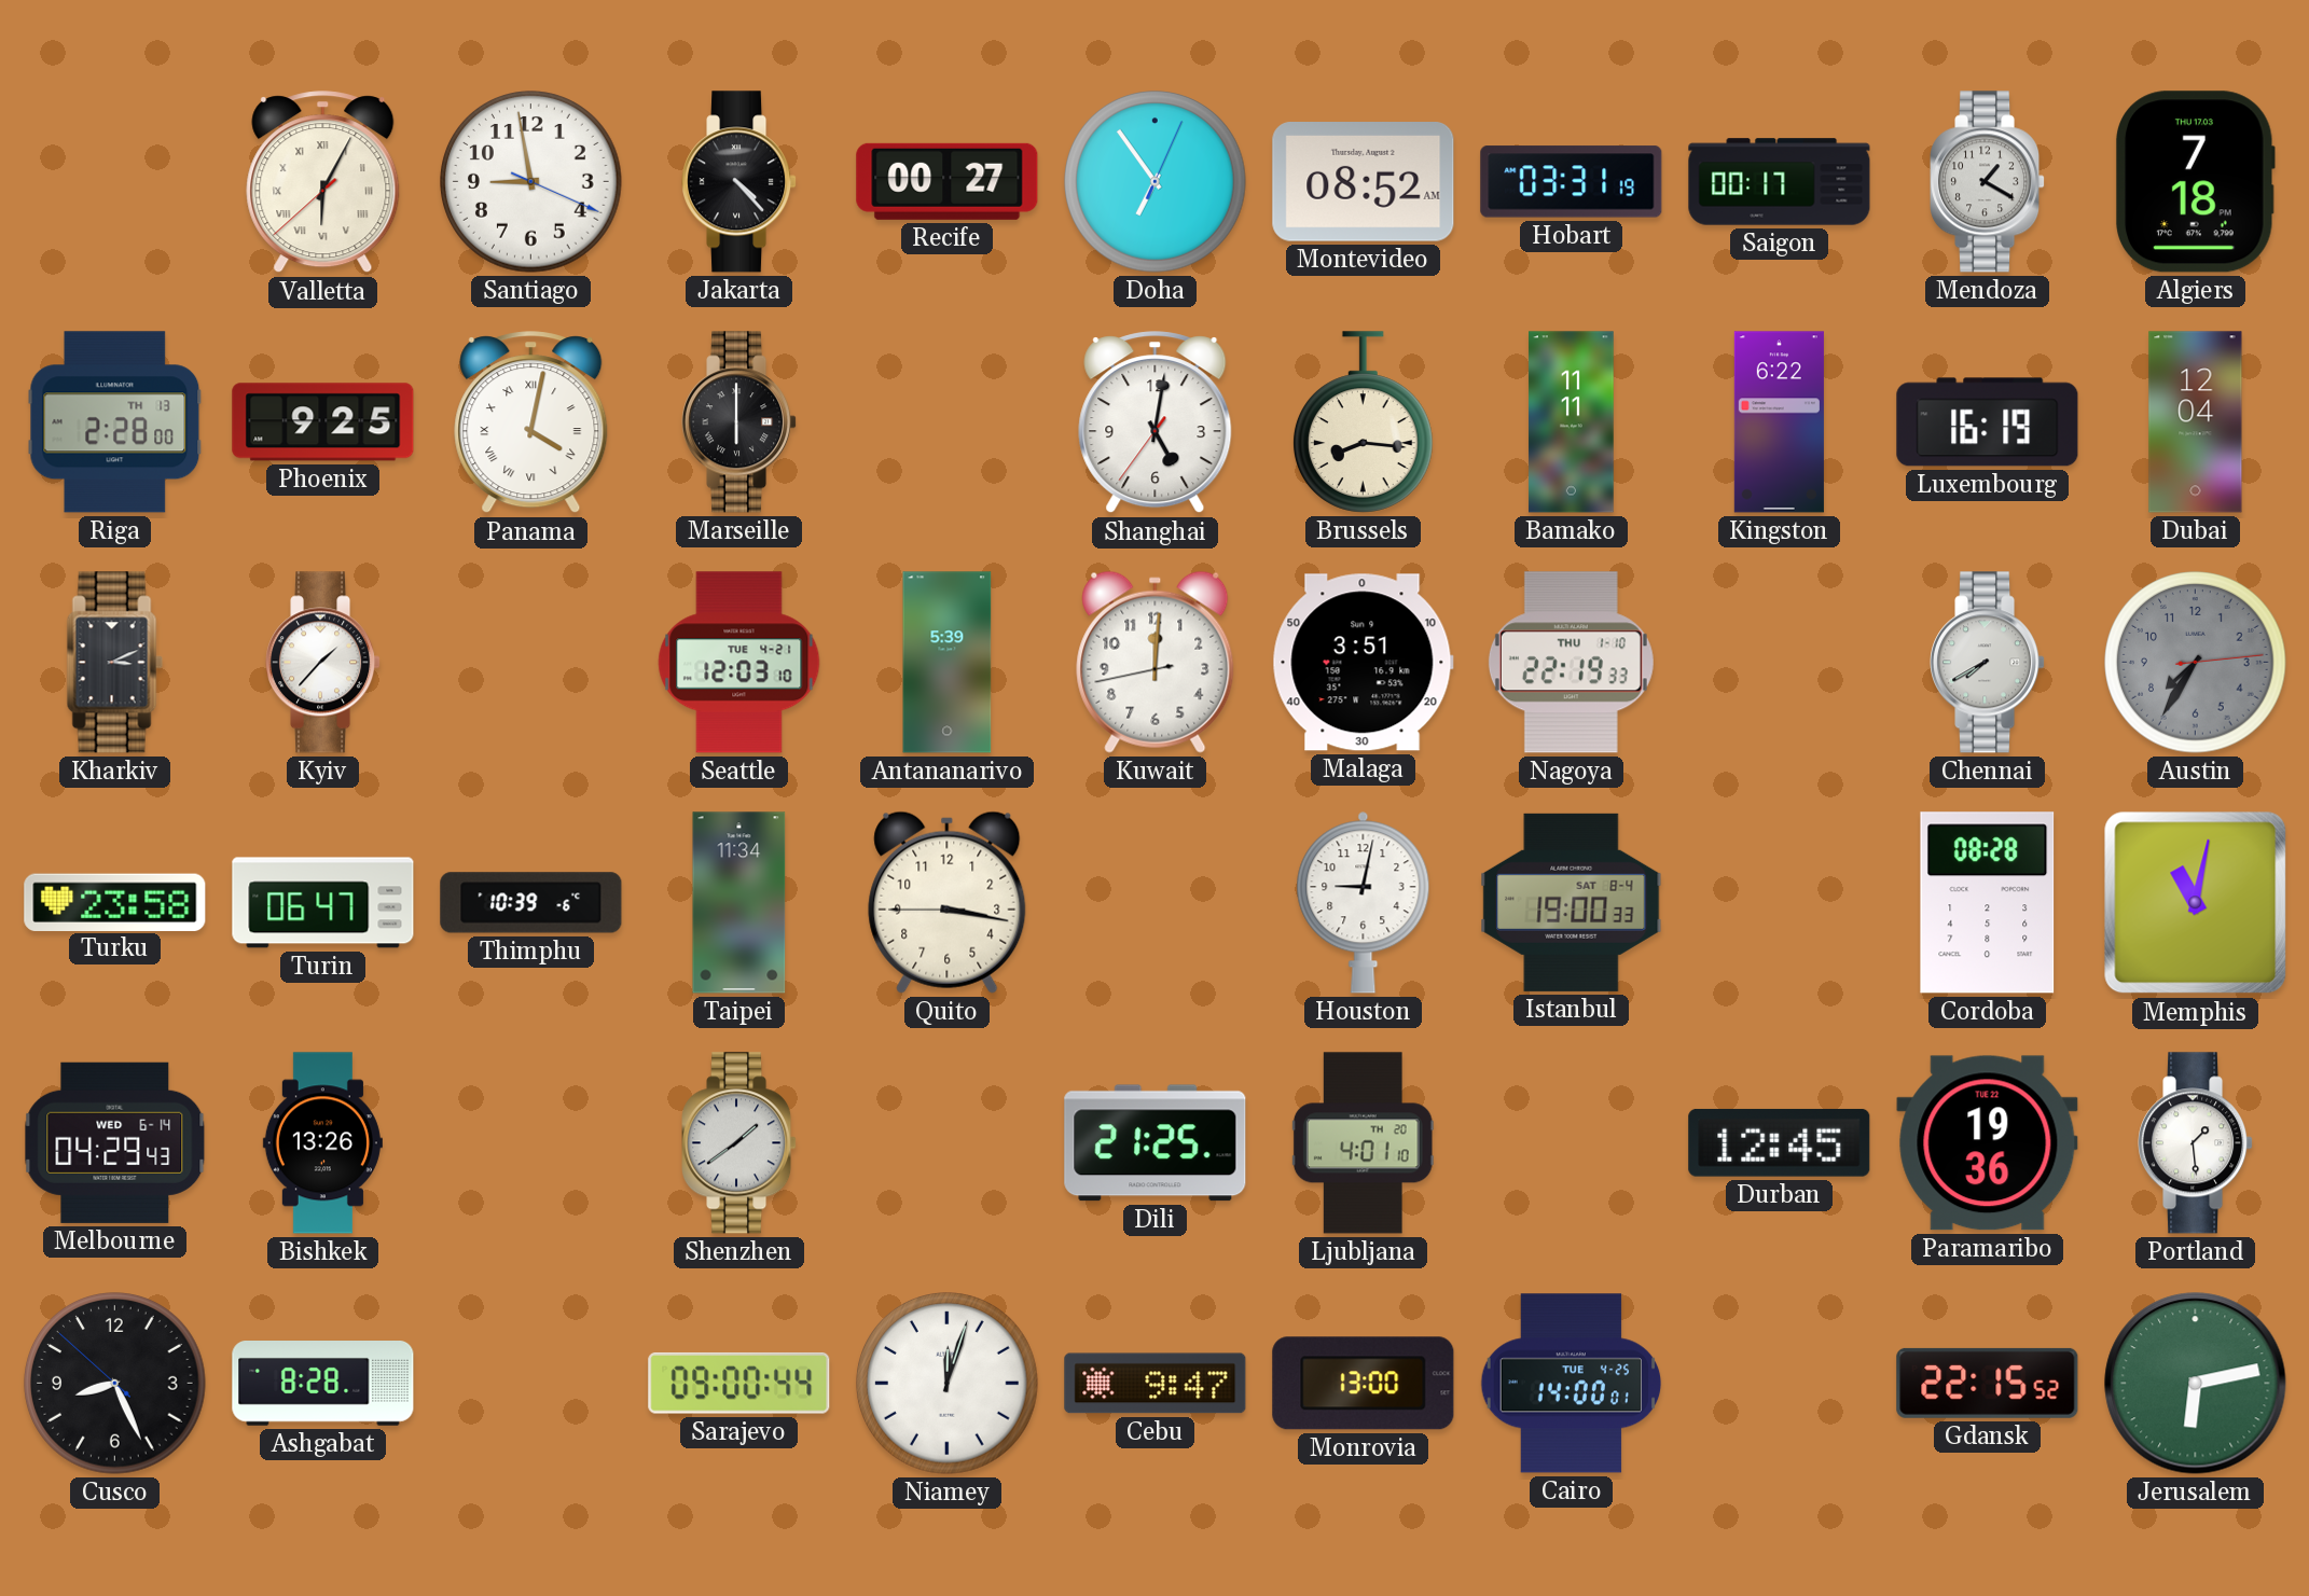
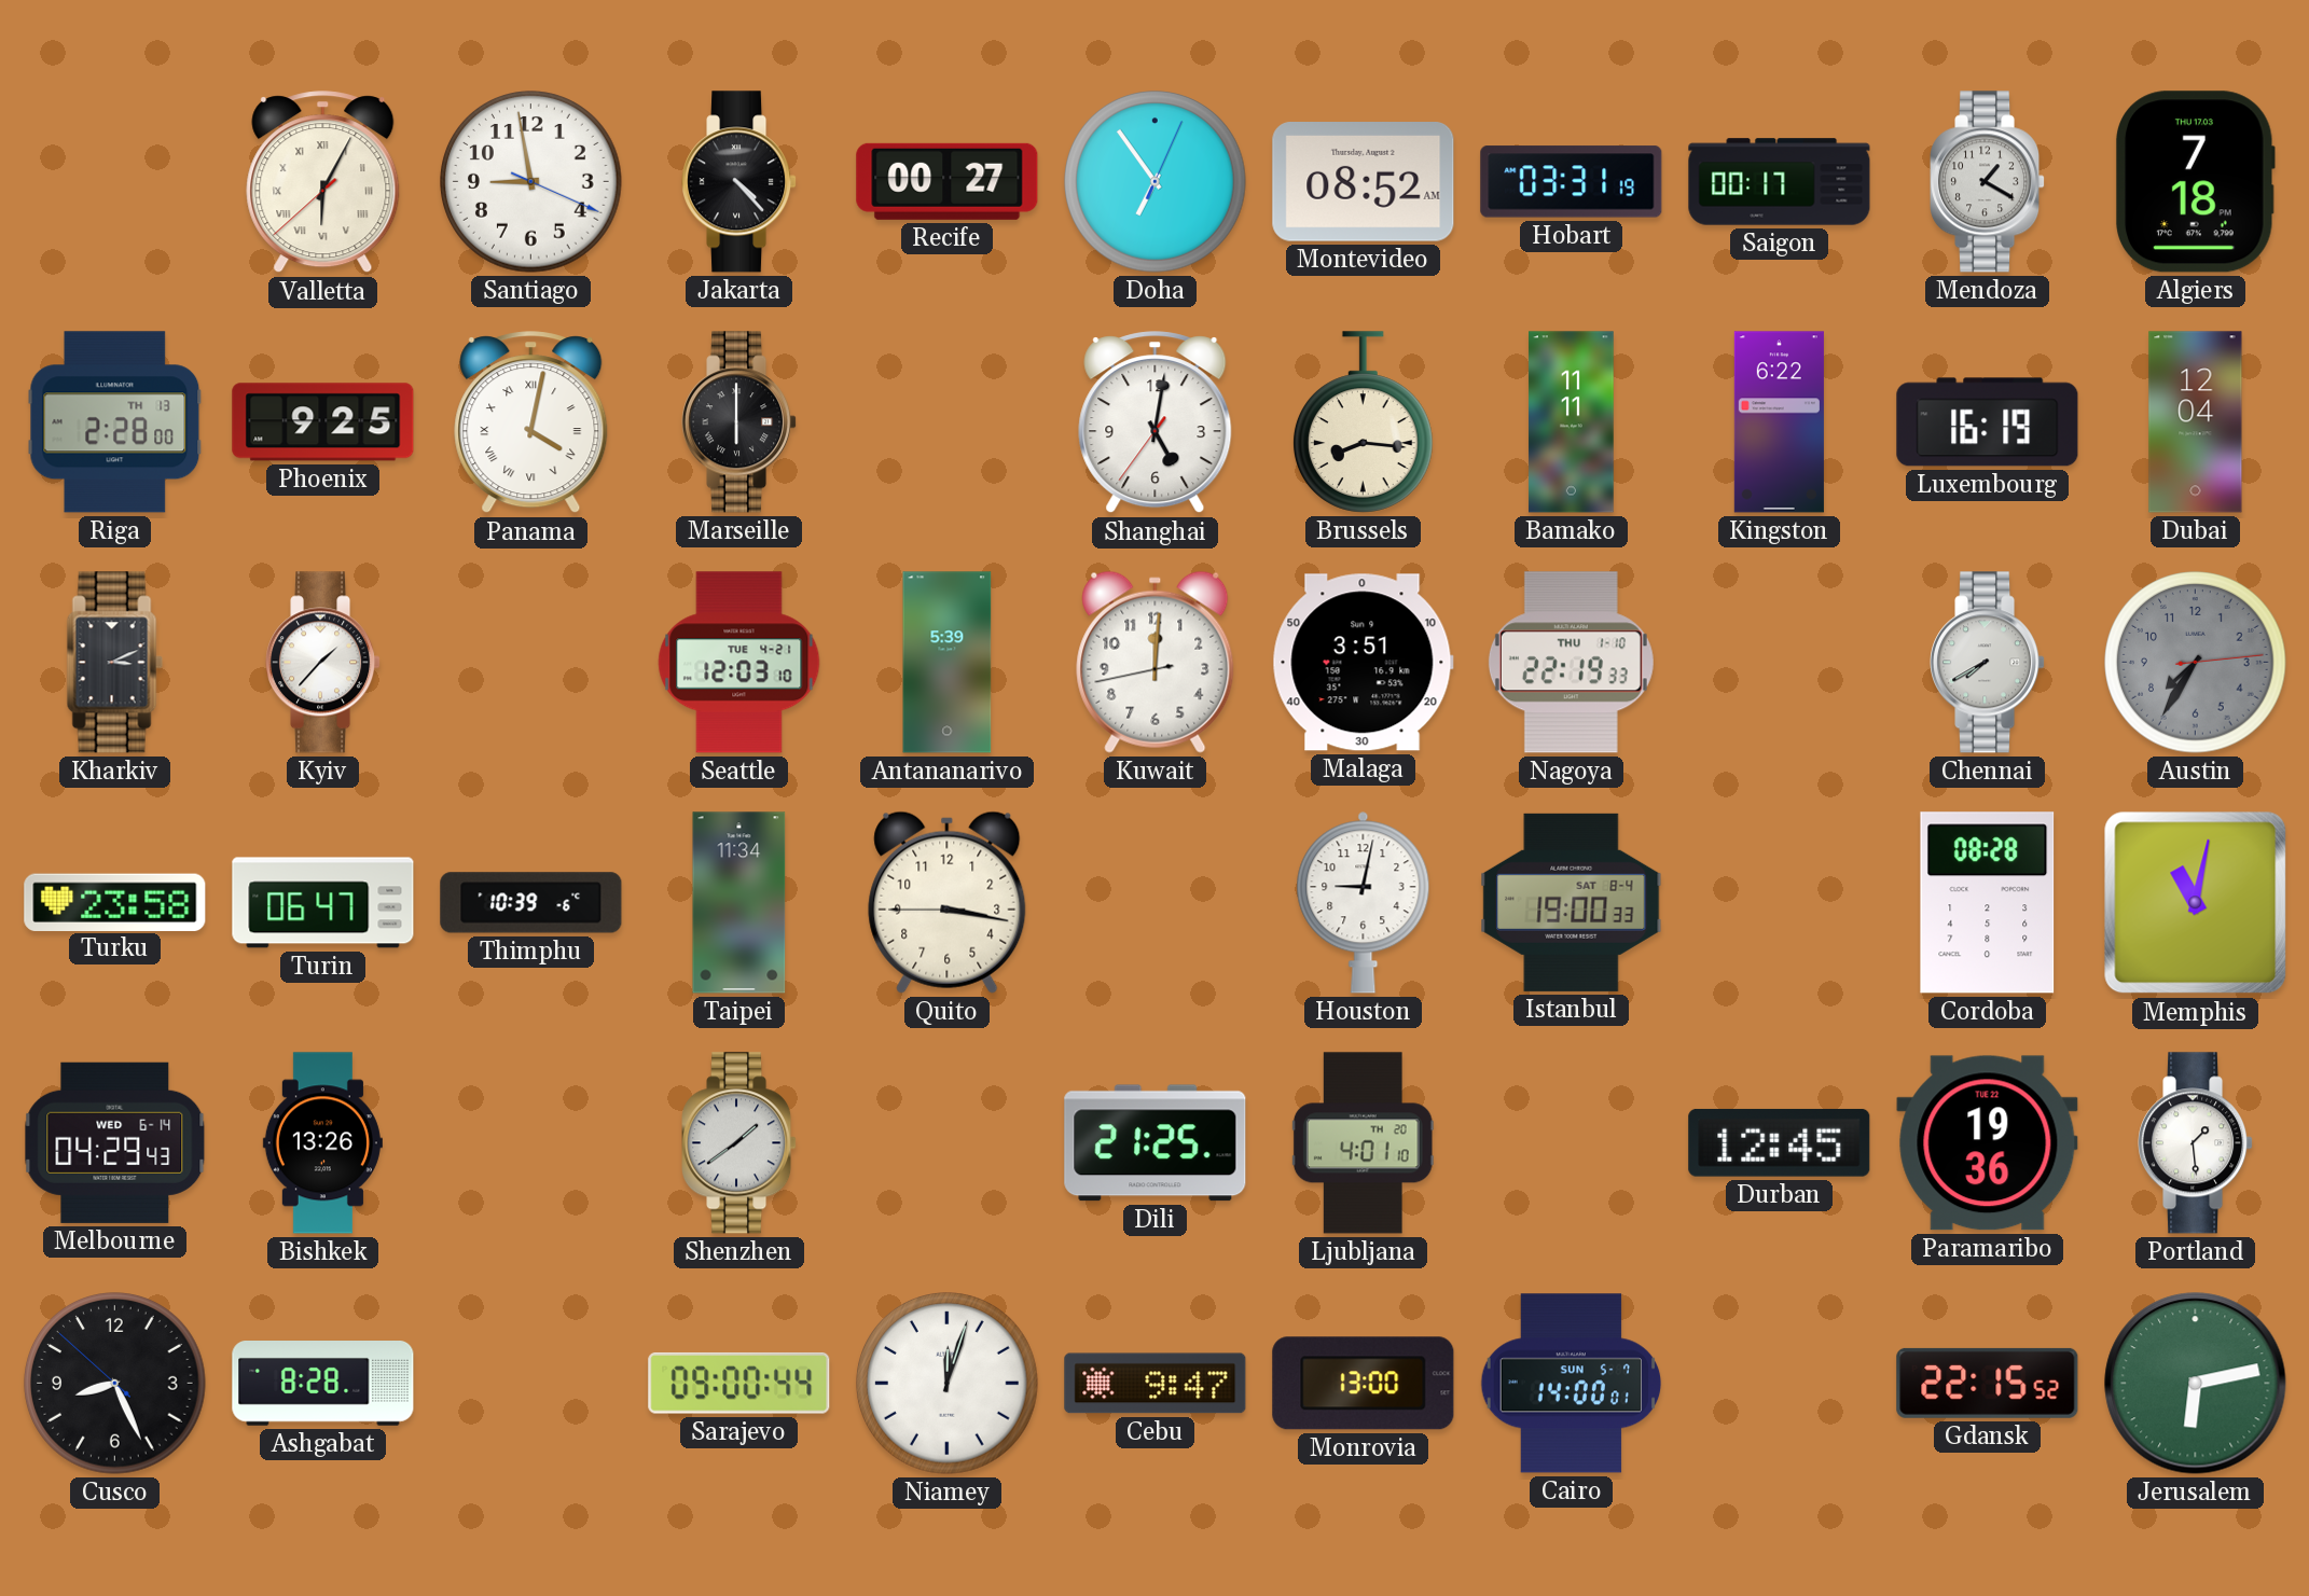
Cairo date: TUE 4-25 -> SUN 5-7
